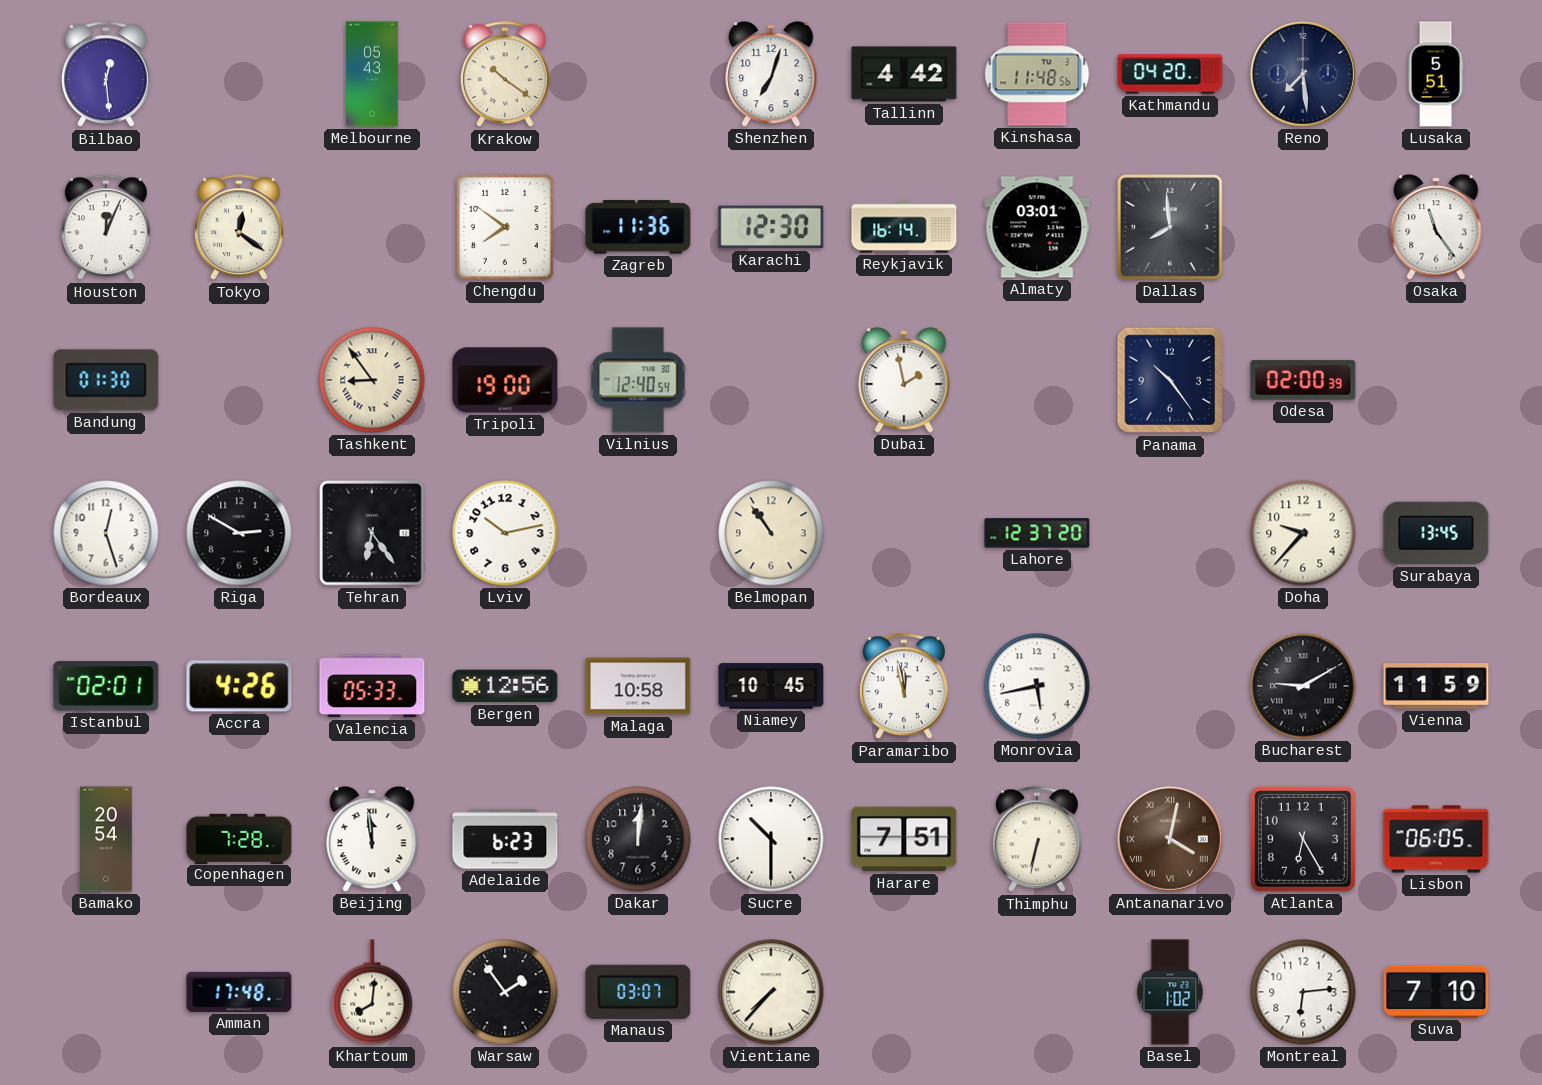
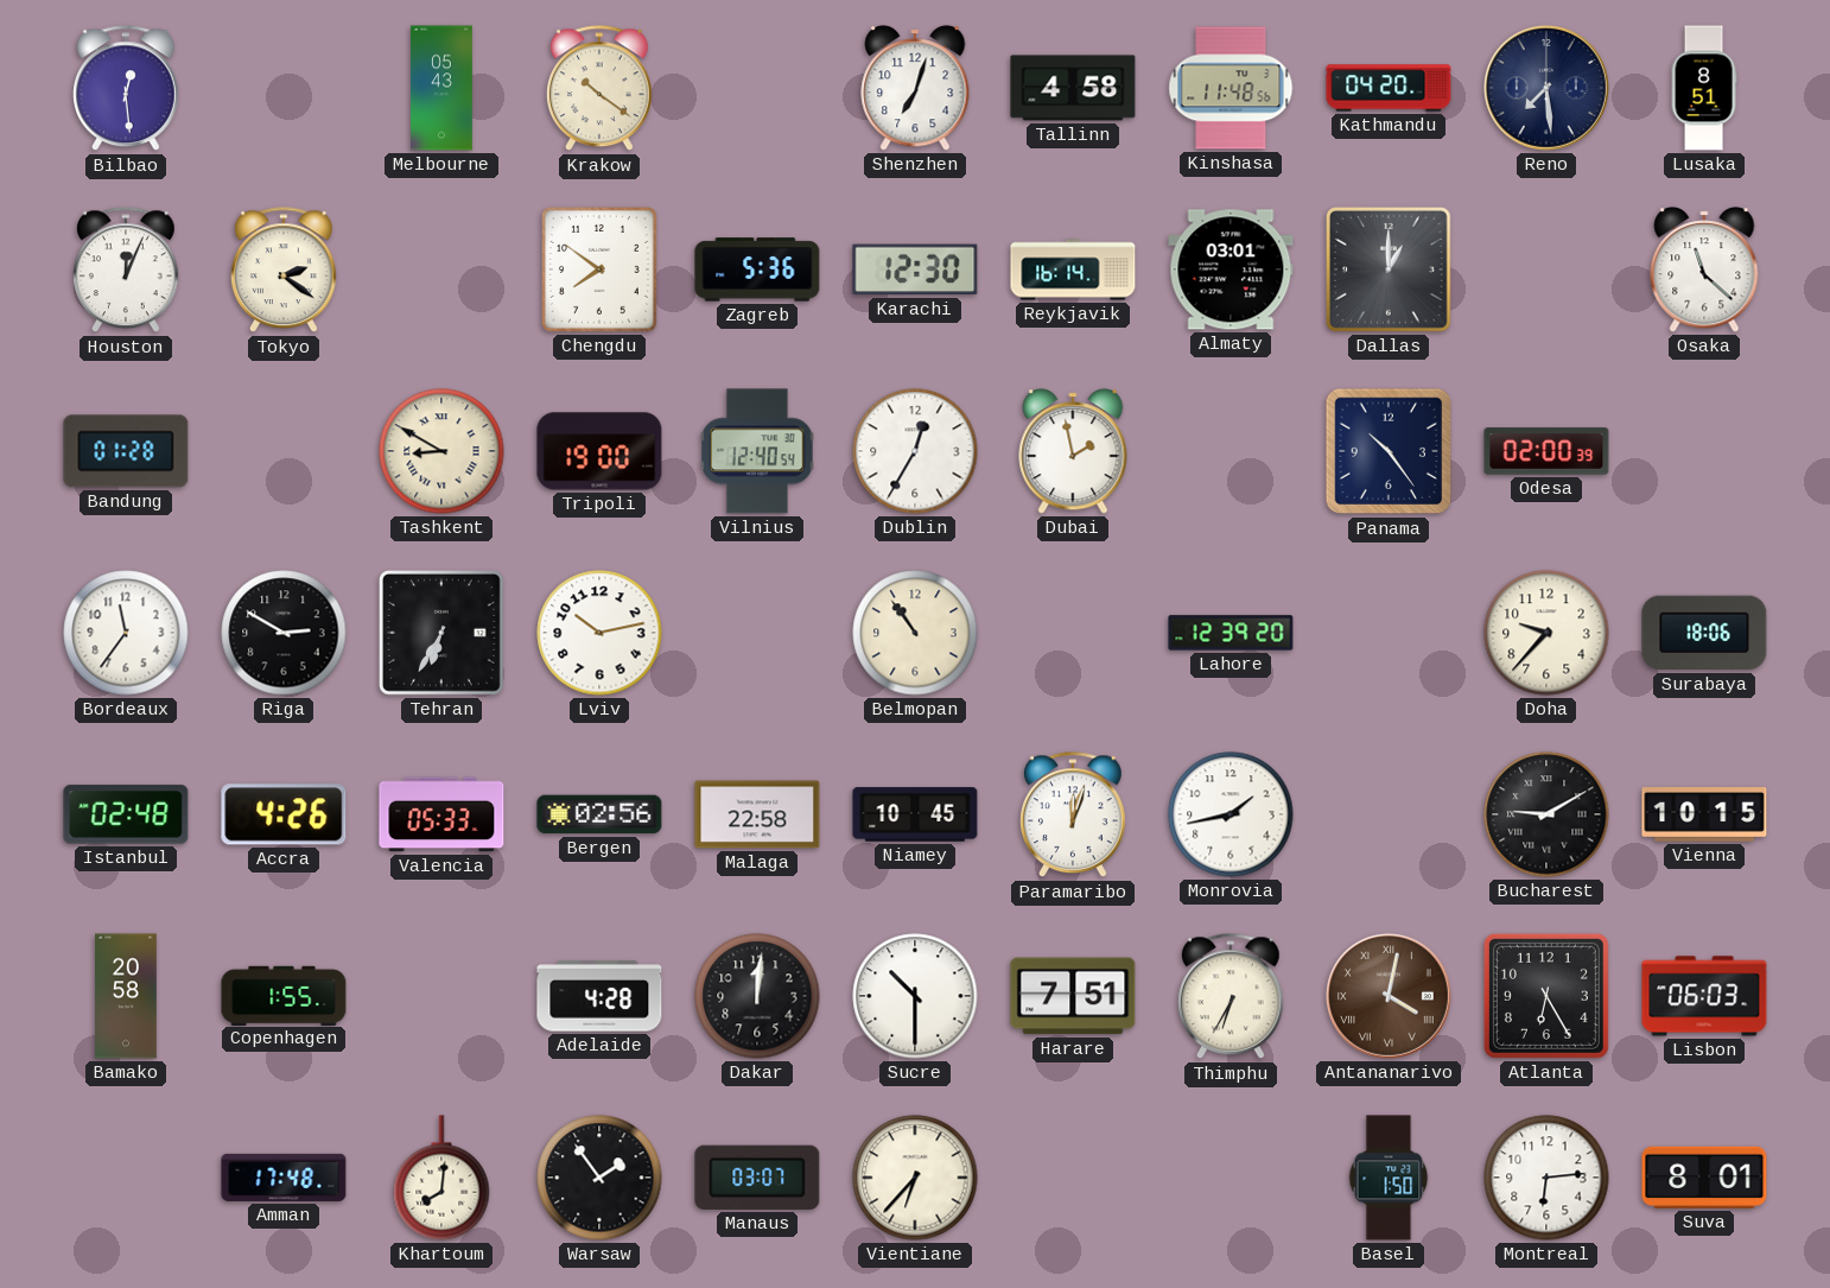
Tallinn: 4:42 -> 4:58
Lusaka: 5:51 -> 8:51
Tokyo: 12:21 -> 2:21
Zagreb: 11:36 -> 5:36
Dallas: 7:59 -> 1:00
Osaka: 11:24 -> 11:22
Bandung: 01:30 -> 01:28
Tashkent: 8:54 -> 8:50
Dublin: none -> 12:35
Bordeaux: 12:27 -> 11:36
Tehran: 6:24 -> 6:35
Lahore: 12:37 -> 12:39
Surabaya: 13:45 -> 18:06
Istanbul: 02:01 -> 02:48
Bergen: 12:56 -> 02:56
Malaga: 10:58 -> 22:58
Paramaribo: 11:58 -> 12:03
Monrovia: 5:43 -> 1:43
Vienna: 11:59 -> 10:15
Bamako: 20:54 -> 20:58
Copenhagen: 7:28 -> 1:55
Beijing: 11:59 -> none
Adelaide: 6:23 -> 4:28
Thimphu: 6:32 -> 6:35
Lisbon: 06:05 -> 06:03
Vientiane: 7:37 -> 6:37
Basel: 1:02 -> 1:50
Suva: 7:10 -> 8:01
